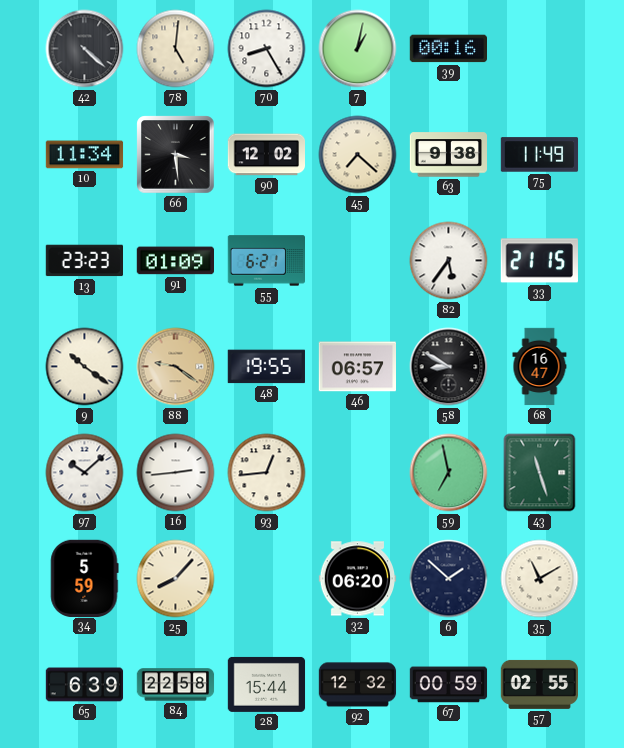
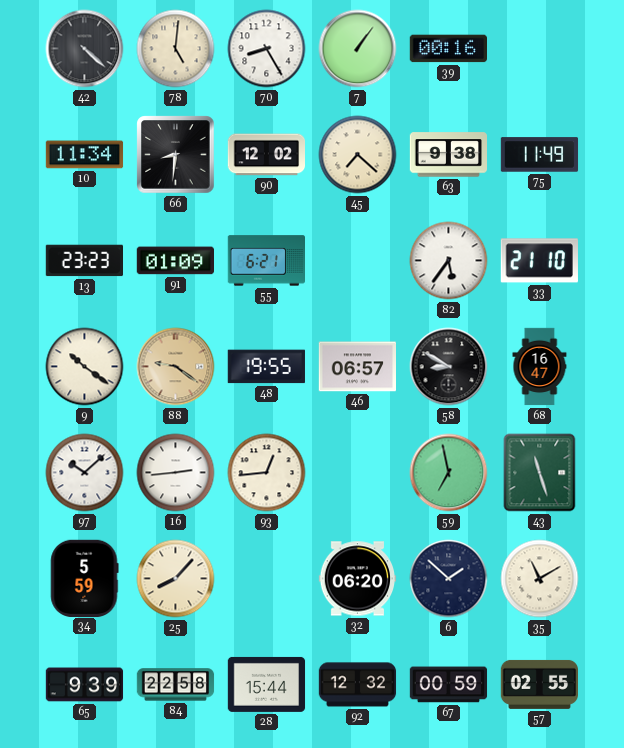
7: 1:02 -> 1:06
66: 3:29 -> 8:31
33: 21:15 -> 21:10
65: 6:39 -> 9:39
